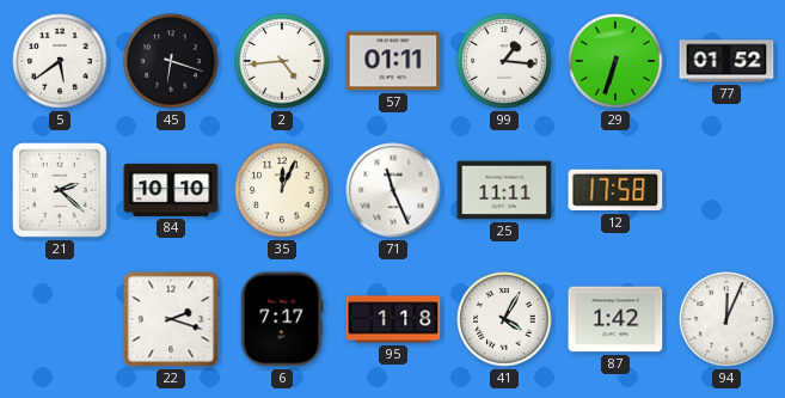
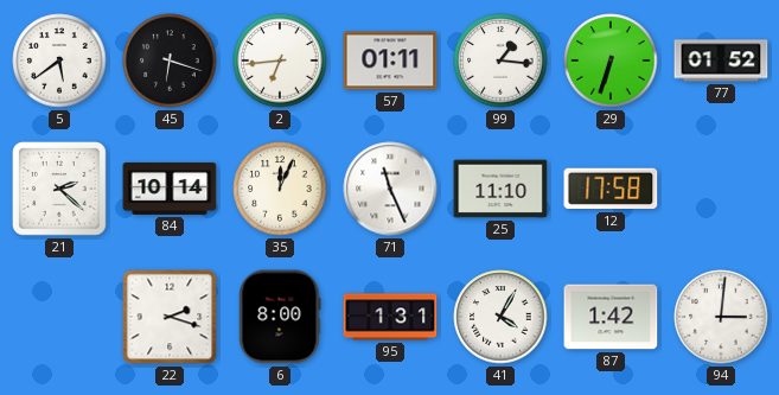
2: 4:44 -> 6:44
84: 10:10 -> 10:14
25: 11:11 -> 11:10
6: 7:17 -> 8:00
95: 1:18 -> 1:31
94: 12:04 -> 3:01
